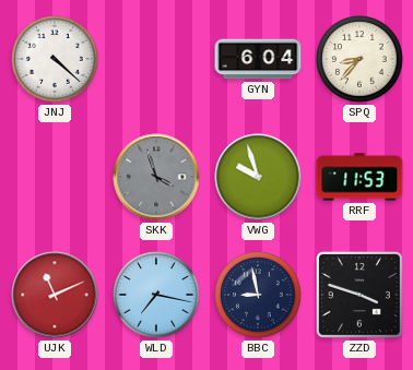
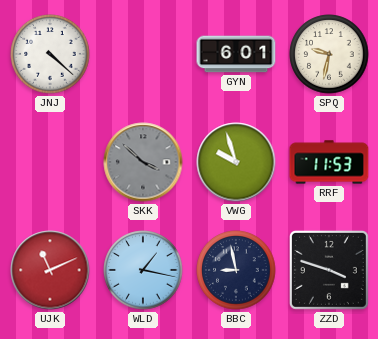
GYN: 6:04 -> 6:01
SPQ: 8:37 -> 9:32
SKK: 3:57 -> 3:52
WLD: 7:17 -> 1:17
